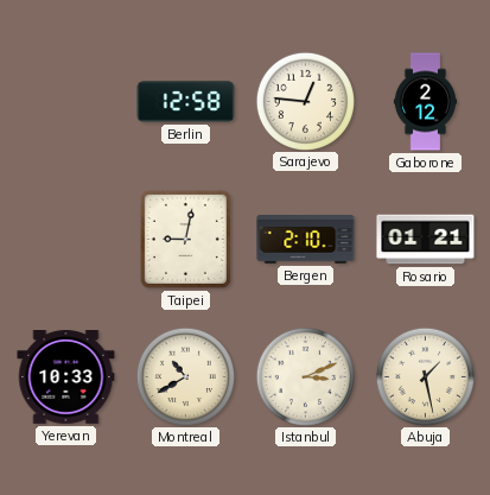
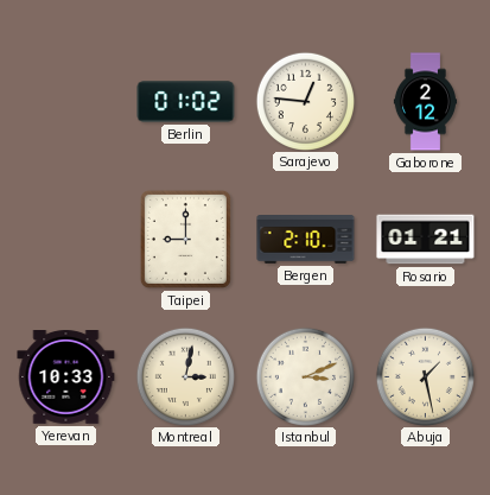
Berlin: 12:58 -> 01:02
Taipei: 9:02 -> 9:00
Montreal: 10:40 -> 3:02
